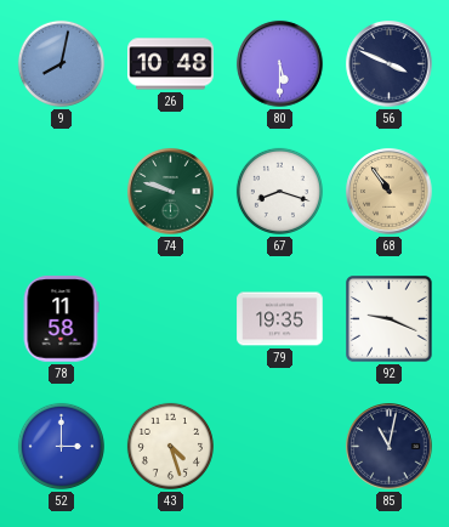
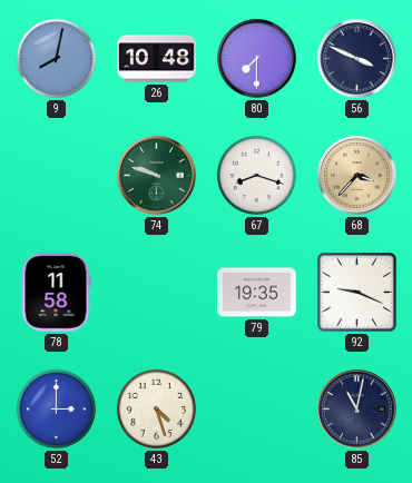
80: 5:30 -> 7:30
68: 10:54 -> 3:37
